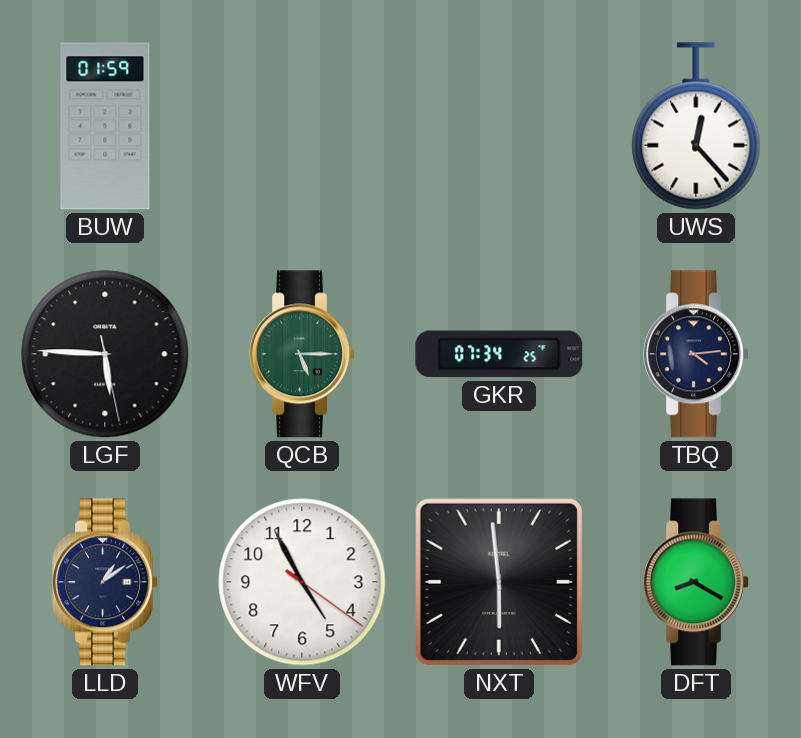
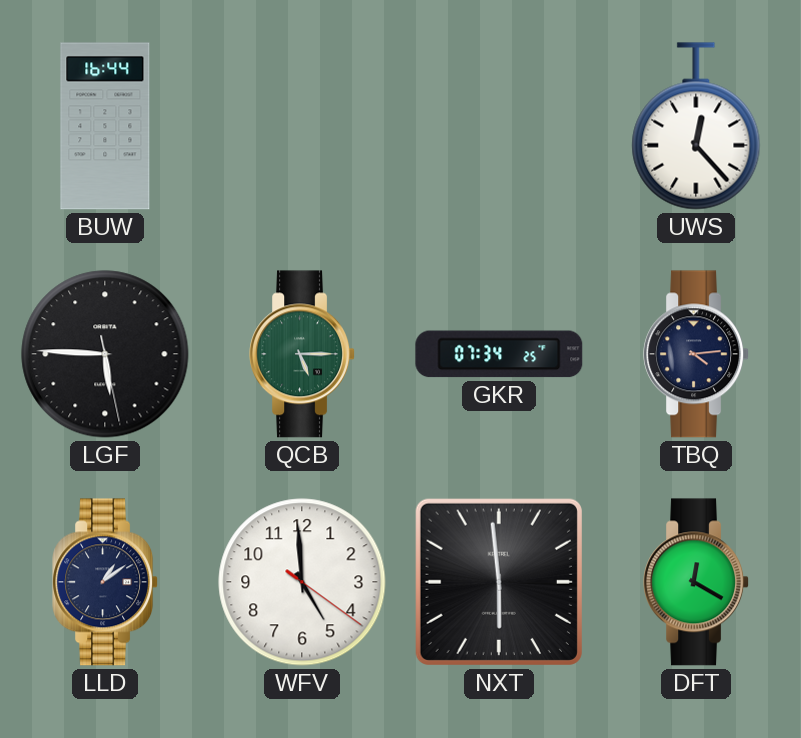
BUW: 01:59 -> 16:44
WFV: 4:55 -> 4:59
DFT: 8:20 -> 12:20
